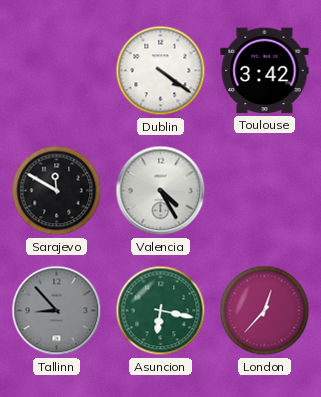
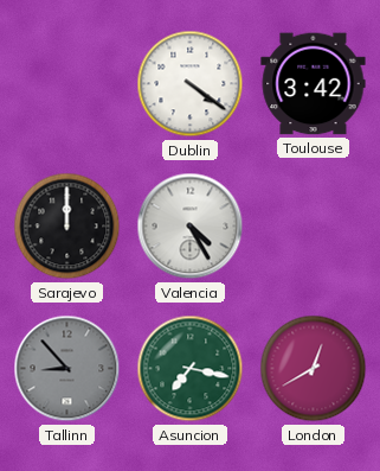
Sarajevo: 11:50 -> 12:00
Asuncion: 6:17 -> 7:17
London: 12:37 -> 12:40
